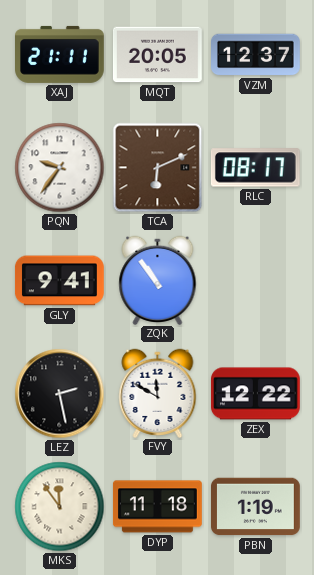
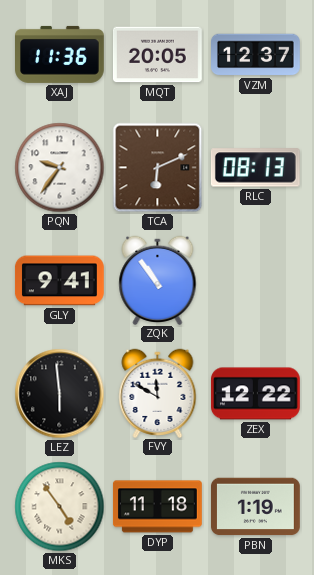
XAJ: 21:11 -> 11:36
RLC: 08:17 -> 08:13
LEZ: 2:28 -> 5:59
MKS: 11:54 -> 4:54
